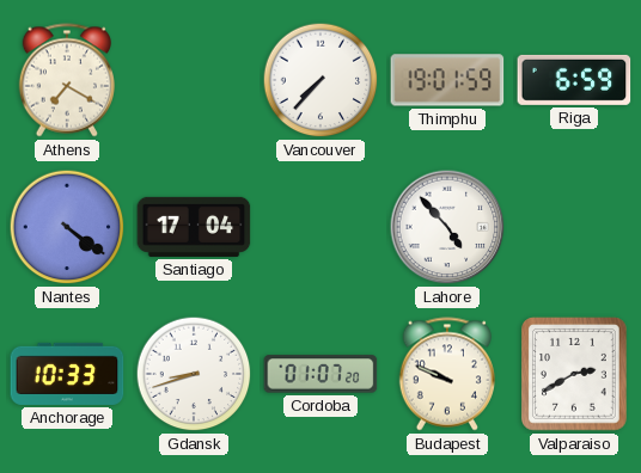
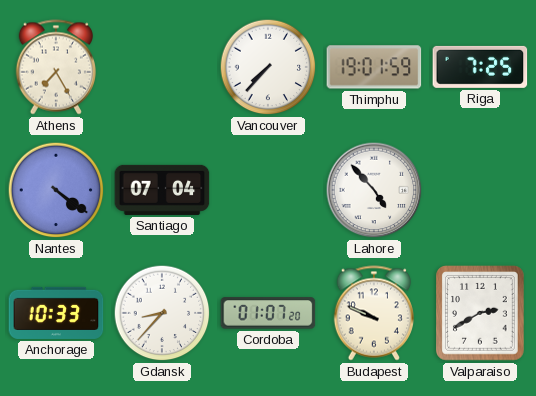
Athens: 7:20 -> 7:25
Riga: 6:59 -> 7:25
Santiago: 17:04 -> 07:04
Gdansk: 8:42 -> 8:37
